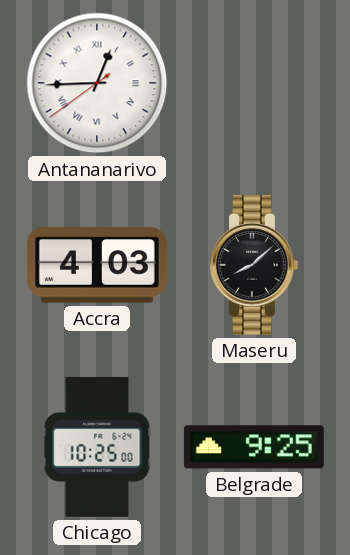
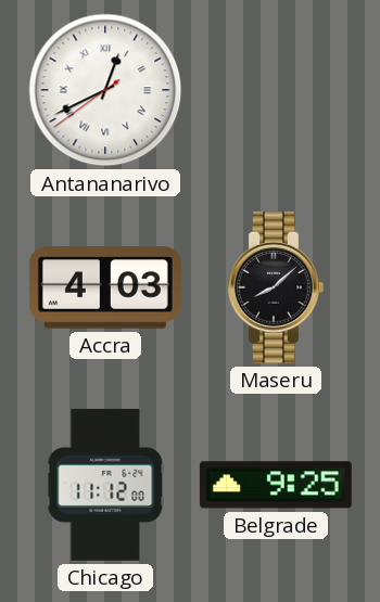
Antananarivo: 12:44 -> 12:40
Chicago: 10:25 -> 11:12
